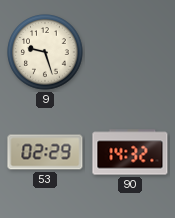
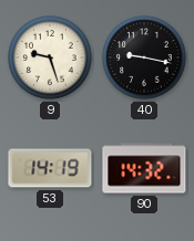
40: none -> 9:17
53: 02:29 -> 14:19
